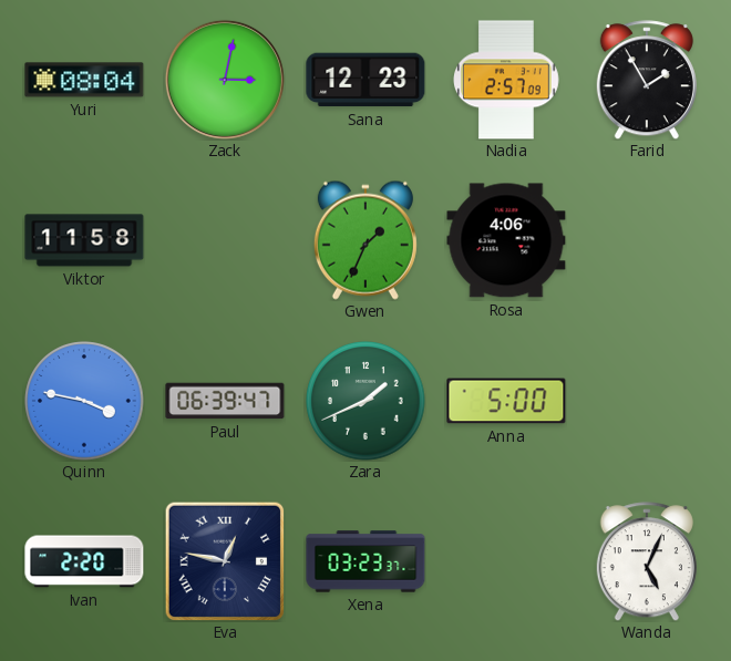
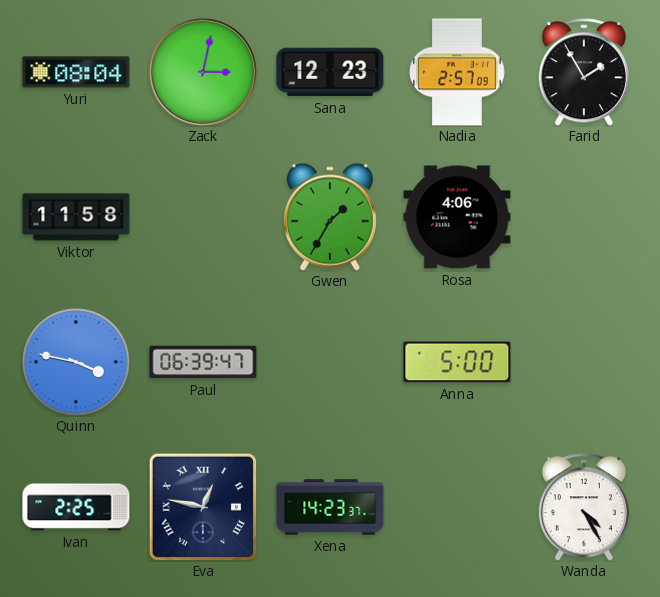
Gwen: 1:34 -> 1:35
Zara: 1:41 -> none
Ivan: 2:20 -> 2:25
Xena: 03:23 -> 14:23
Wanda: 5:04 -> 4:25
